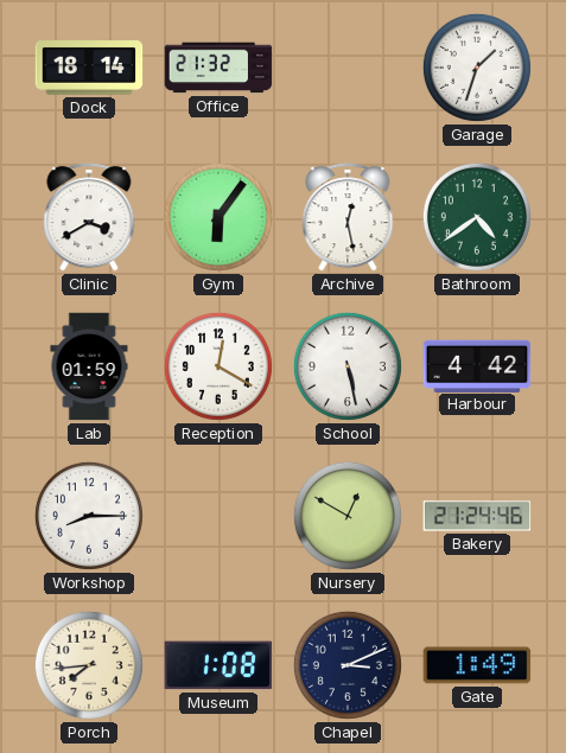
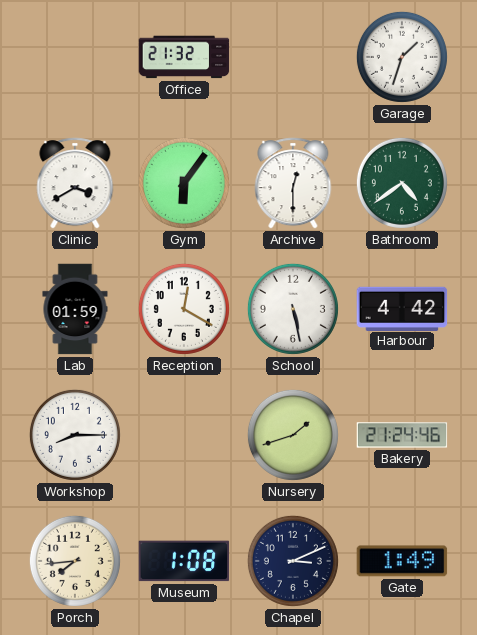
Dock: 18:14 -> none
Archive: 12:28 -> 12:30
Nursery: 12:50 -> 1:42
